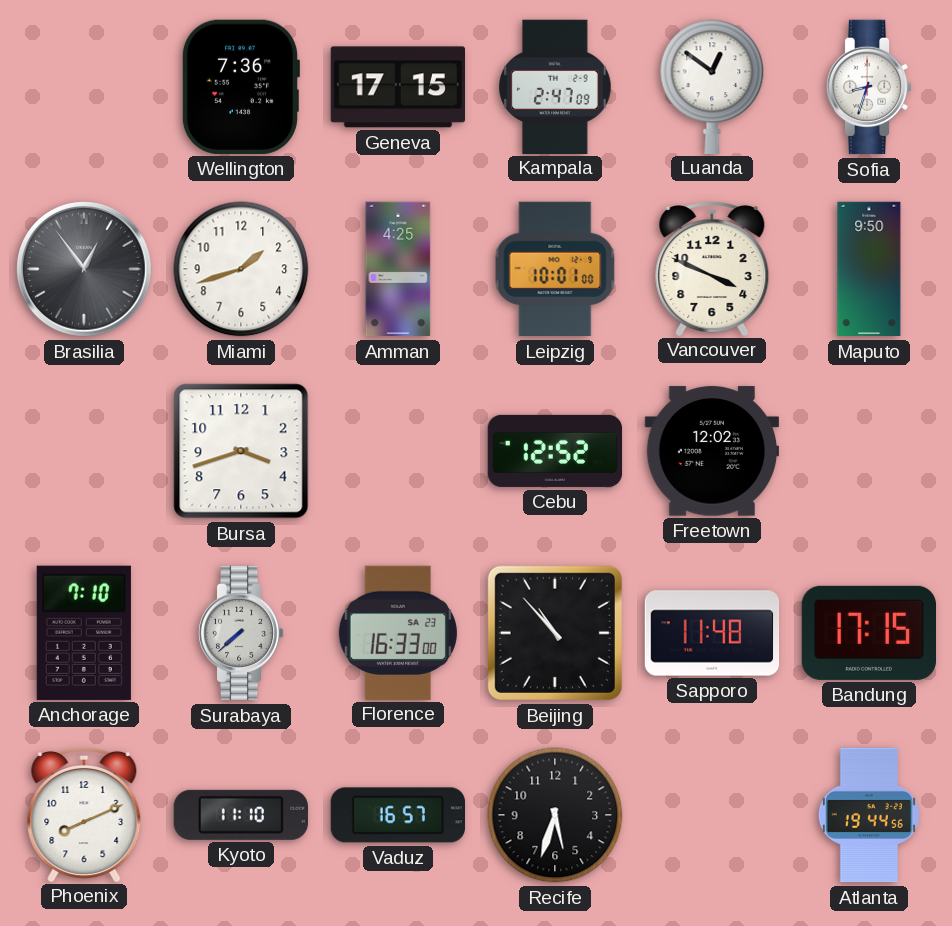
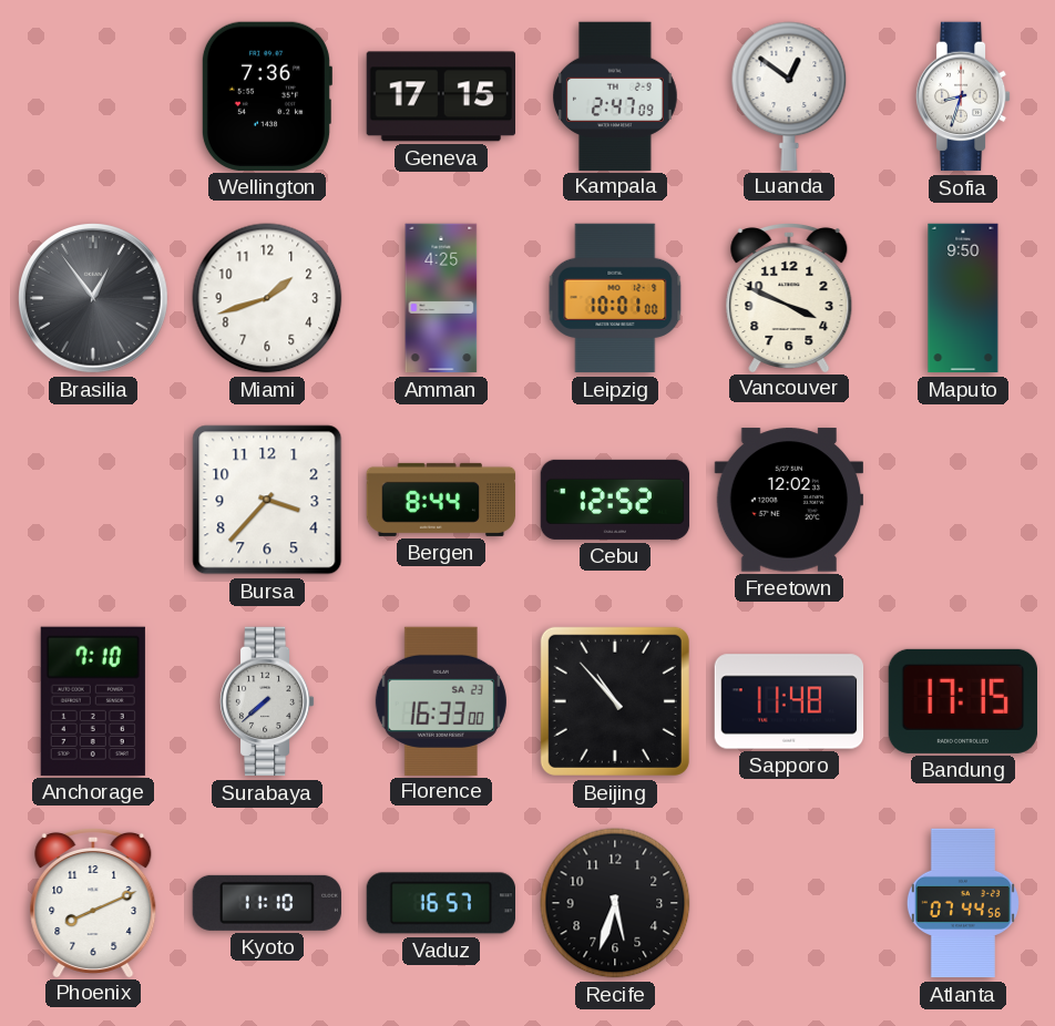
Bursa: 3:42 -> 3:37
Bergen: none -> 8:44
Atlanta: 19:44 -> 07:44
